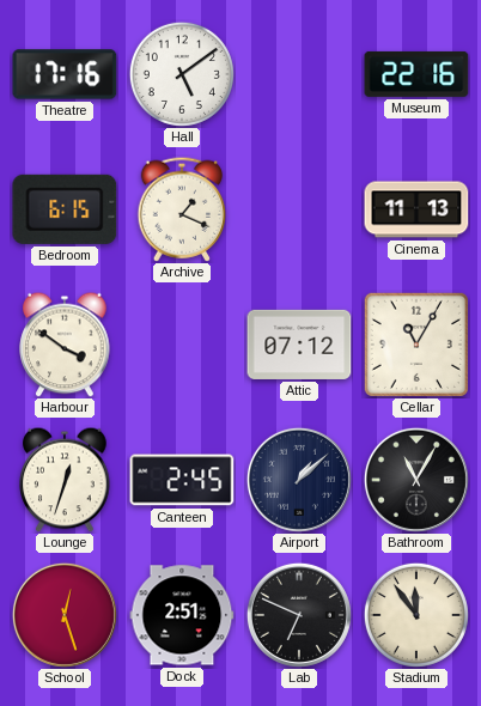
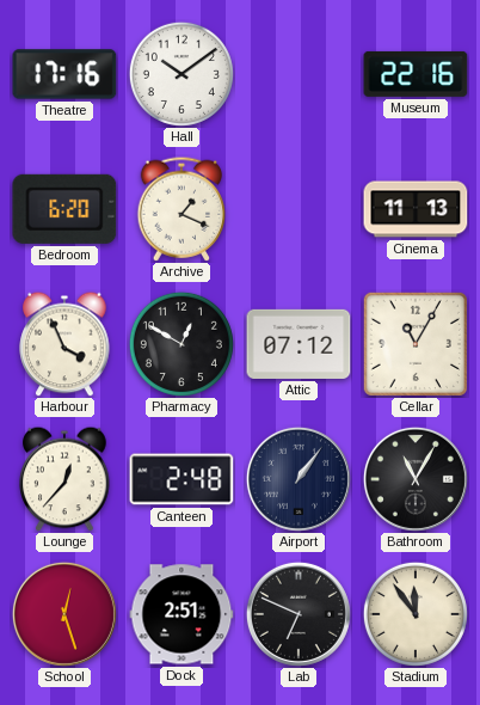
Hall: 5:09 -> 10:09
Bedroom: 6:15 -> 6:20
Harbour: 3:51 -> 3:56
Pharmacy: none -> 12:50
Lounge: 12:33 -> 12:37
Canteen: 2:45 -> 2:48
Airport: 1:08 -> 1:06
